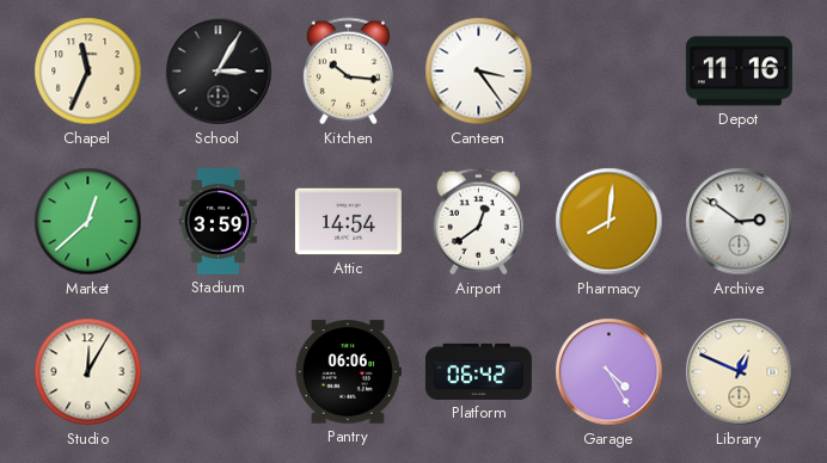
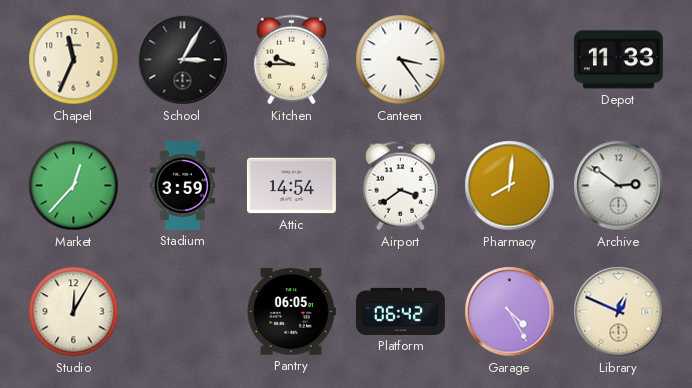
Kitchen: 10:16 -> 9:45
Depot: 11:16 -> 11:33
Market: 12:38 -> 12:37
Airport: 12:39 -> 3:39
Pantry: 06:06 -> 06:05
